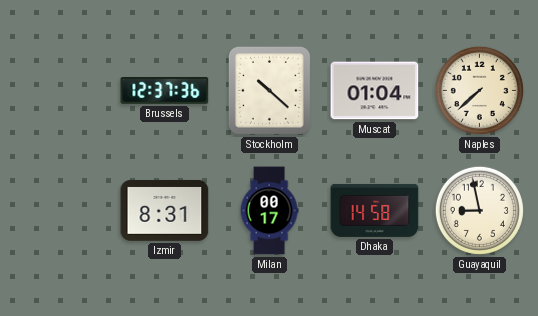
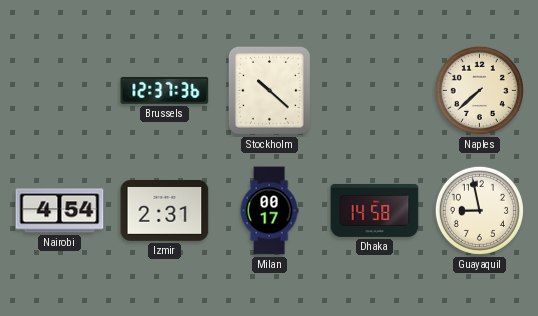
Muscat: 01:04 -> none
Nairobi: none -> 4:54
Izmir: 8:31 -> 2:31
